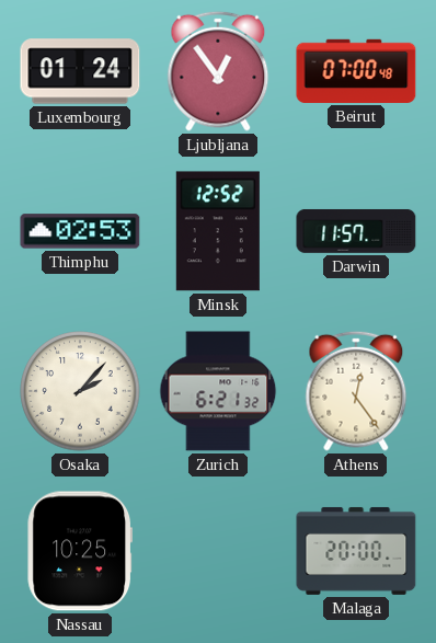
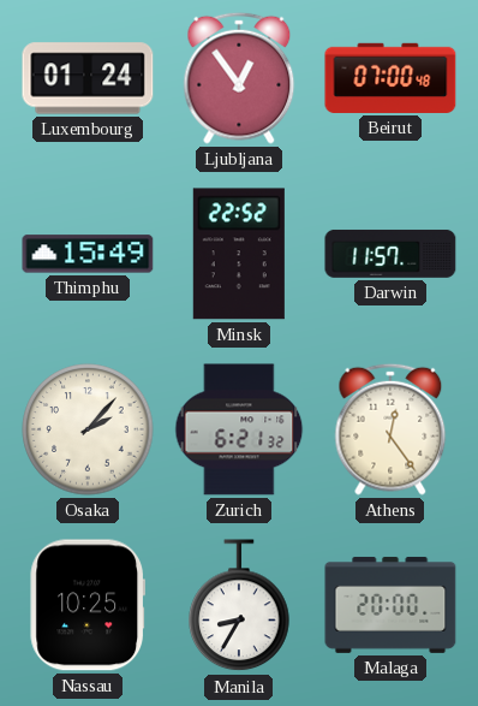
Thimphu: 02:53 -> 15:49
Minsk: 12:52 -> 22:52
Manila: none -> 8:35
